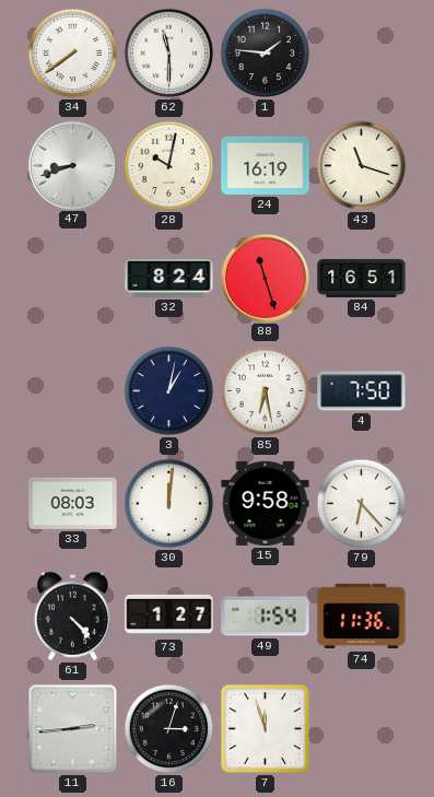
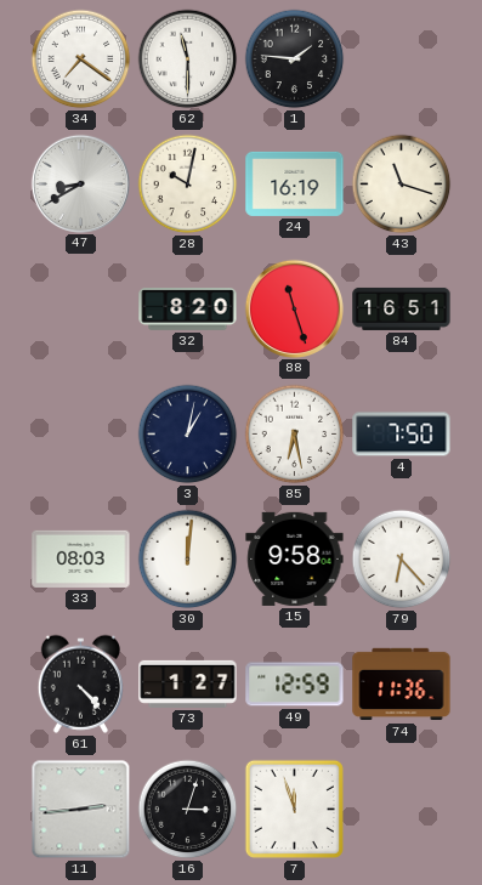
34: 7:39 -> 7:21
47: 8:42 -> 8:40
32: 8:24 -> 8:20
49: 1:54 -> 12:59
